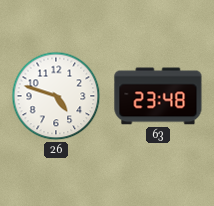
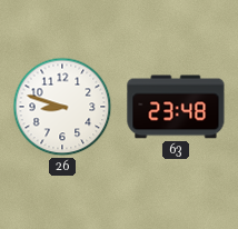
26: 4:48 -> 8:48
